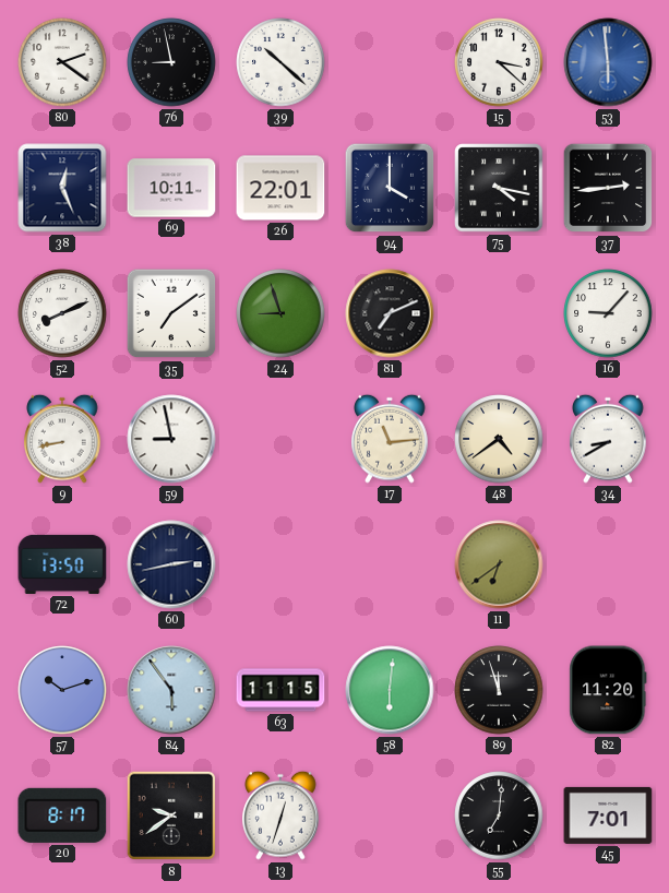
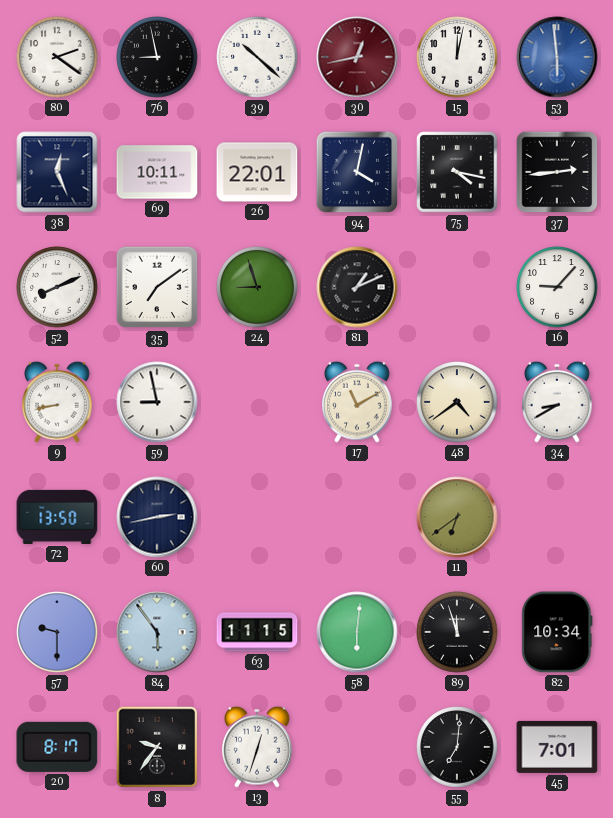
30: none -> 12:43
15: 3:22 -> 12:02
94: 4:00 -> 4:02
81: 7:11 -> 1:11
17: 11:14 -> 11:10
57: 10:12 -> 9:30
82: 11:20 -> 10:34
8: 9:39 -> 9:36
